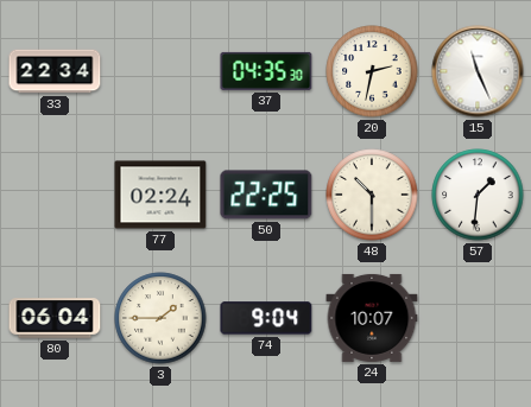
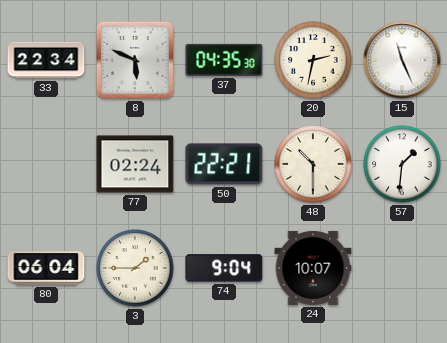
8: none -> 5:49
50: 22:25 -> 22:21
